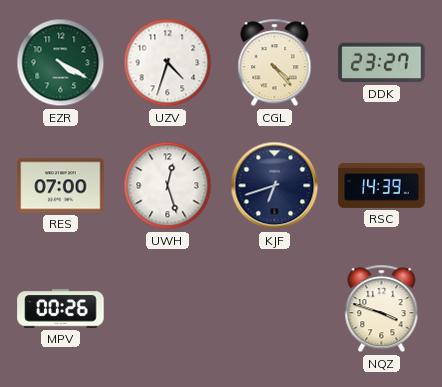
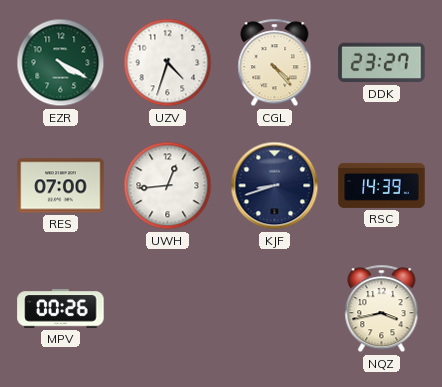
UWH: 12:27 -> 12:44
KJF: 6:42 -> 8:42
NQZ: 3:48 -> 3:43
